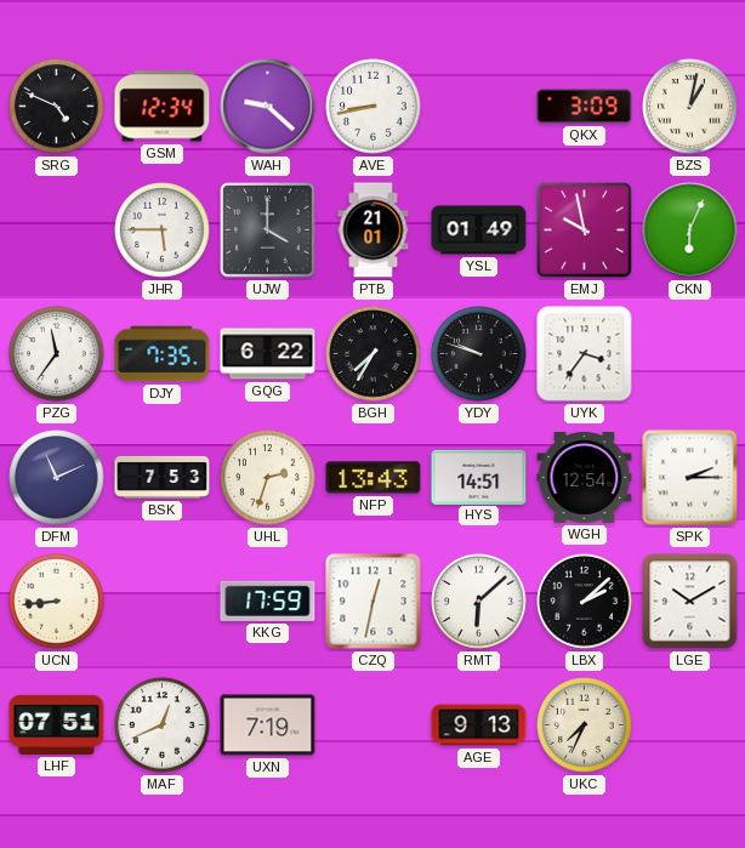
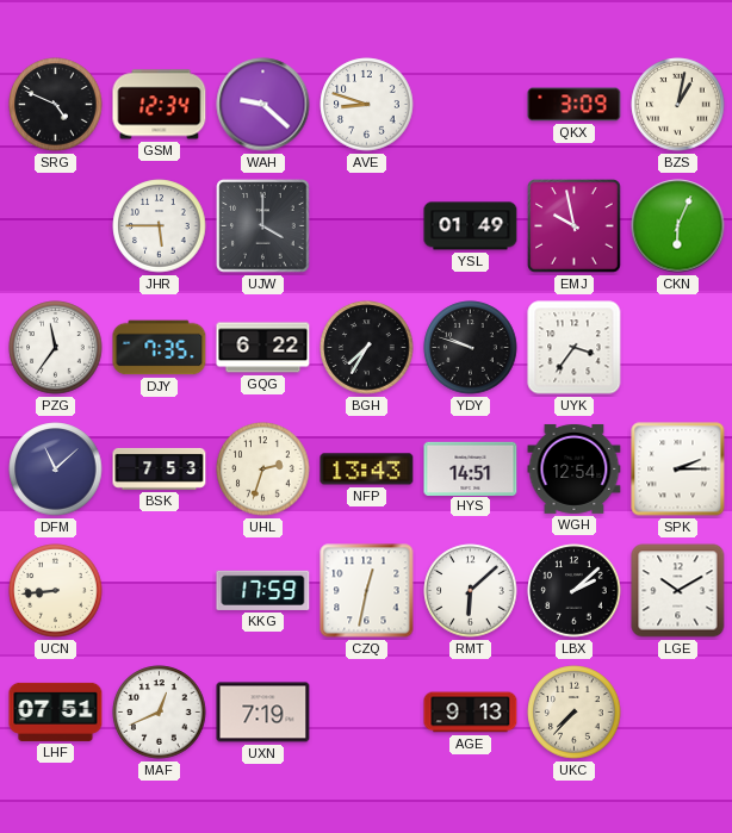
AVE: 8:43 -> 8:48
PTB: 21:01 -> none
DFM: 11:11 -> 11:08
UKC: 7:34 -> 7:37
